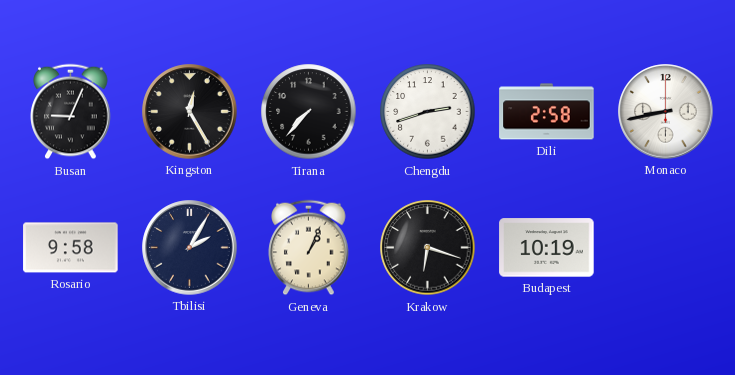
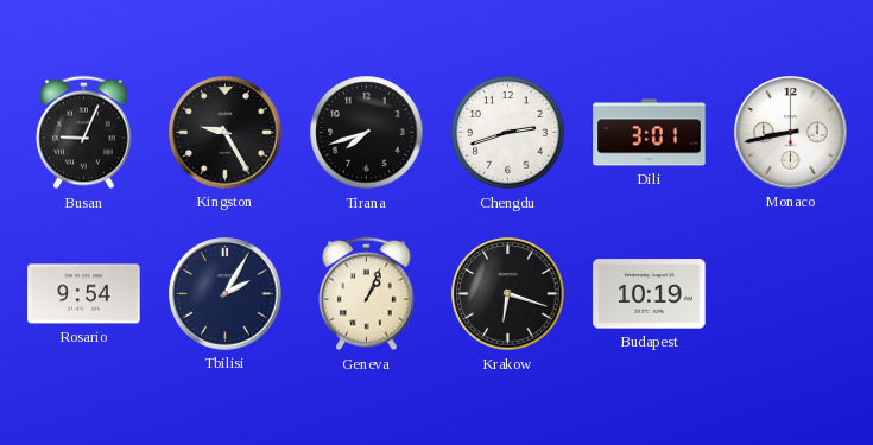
Kingston: 12:25 -> 9:25
Tirana: 7:37 -> 7:42
Dili: 2:58 -> 3:01
Rosario: 9:58 -> 9:54
